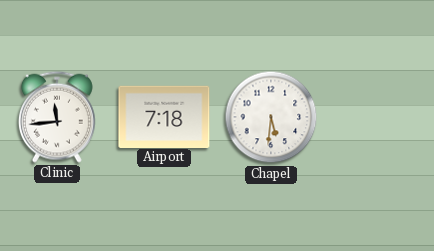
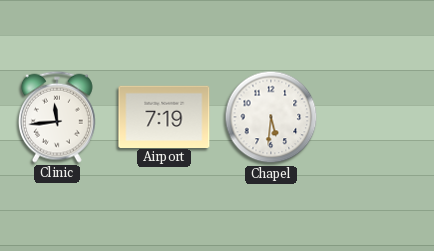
Airport: 7:18 -> 7:19
